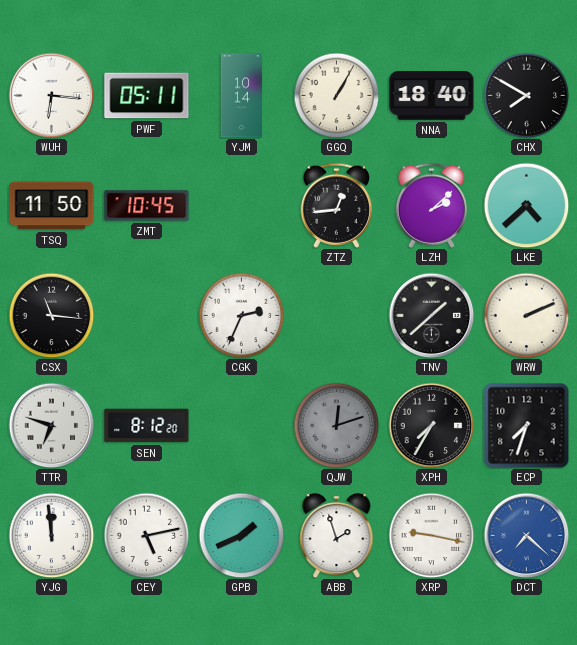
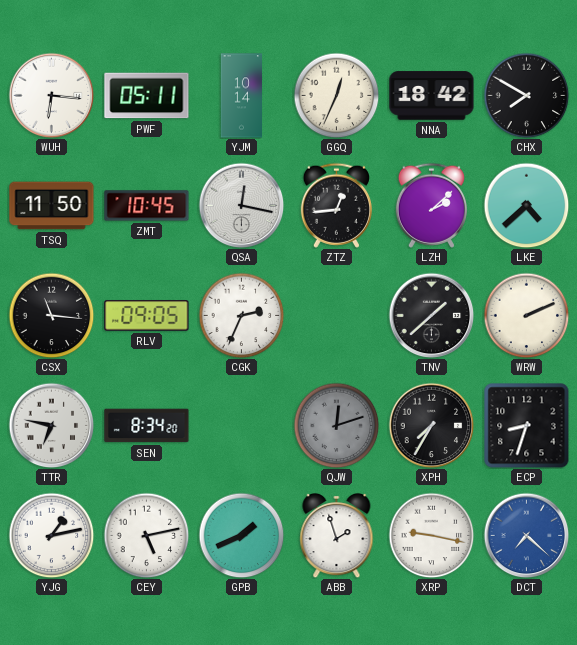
GGQ: 1:05 -> 12:34
NNA: 18:40 -> 18:42
QSA: none -> 12:17
RLV: none -> 09:05
TTR: 6:48 -> 6:47
SEN: 8:12 -> 8:34
ECP: 7:33 -> 8:33
YJG: 11:59 -> 1:13
